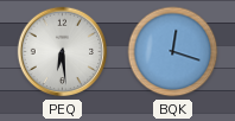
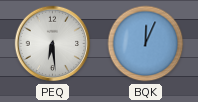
BQK: 12:18 -> 12:04
